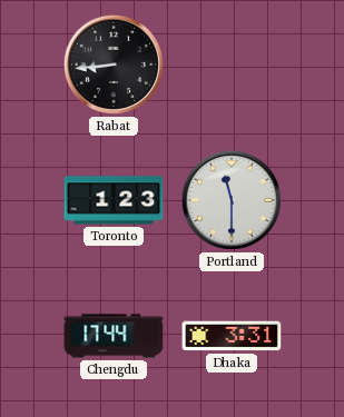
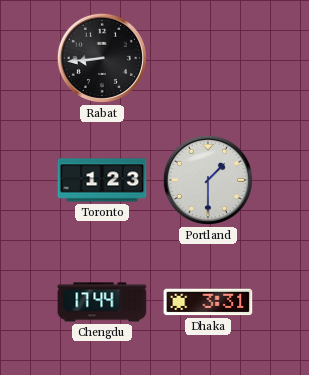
Portland: 11:30 -> 1:30
